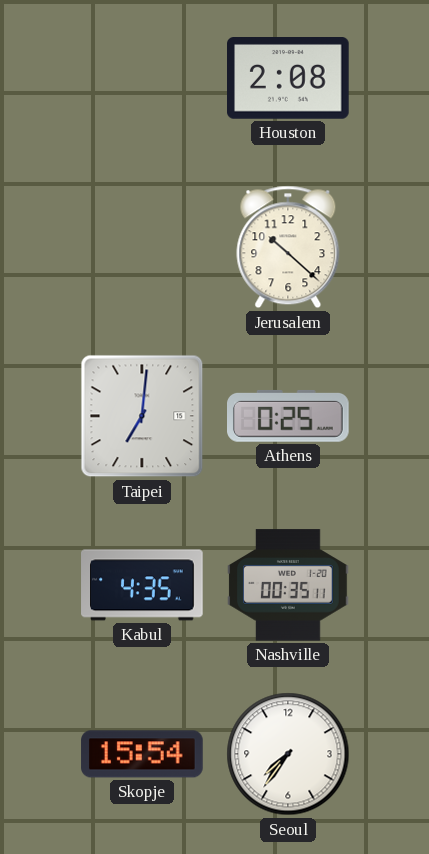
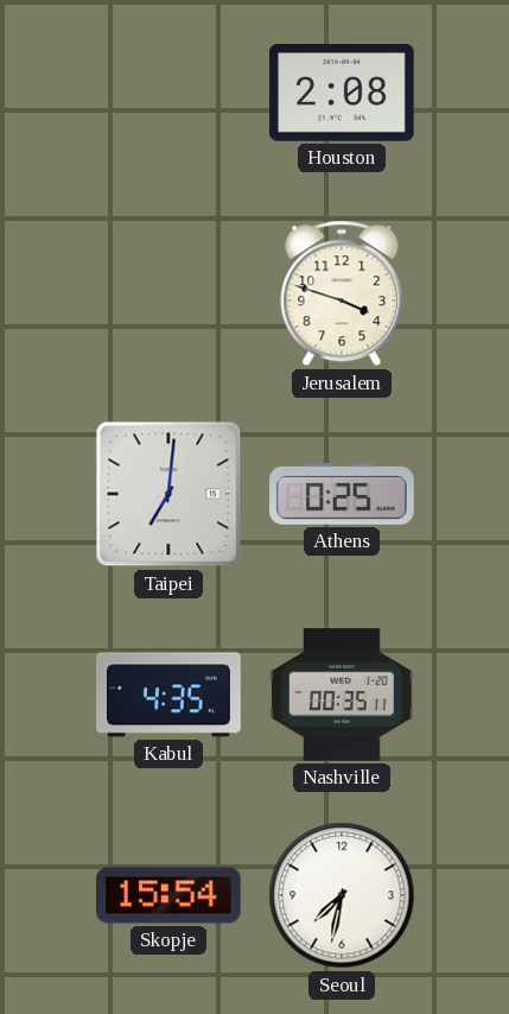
Jerusalem: 10:22 -> 3:48
Seoul: 7:36 -> 7:32
